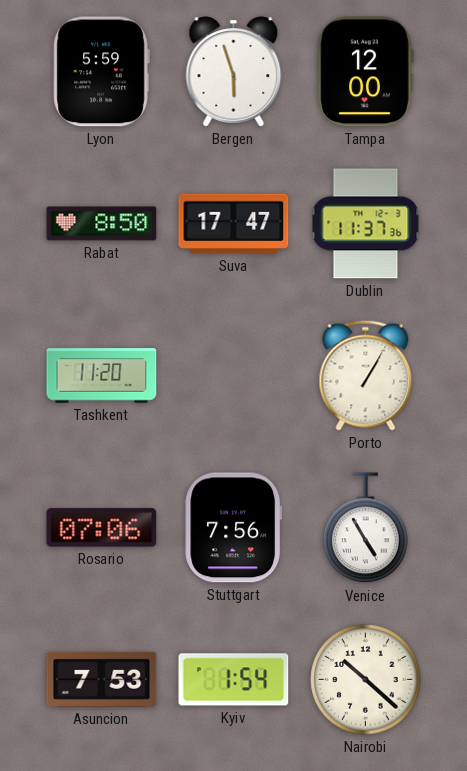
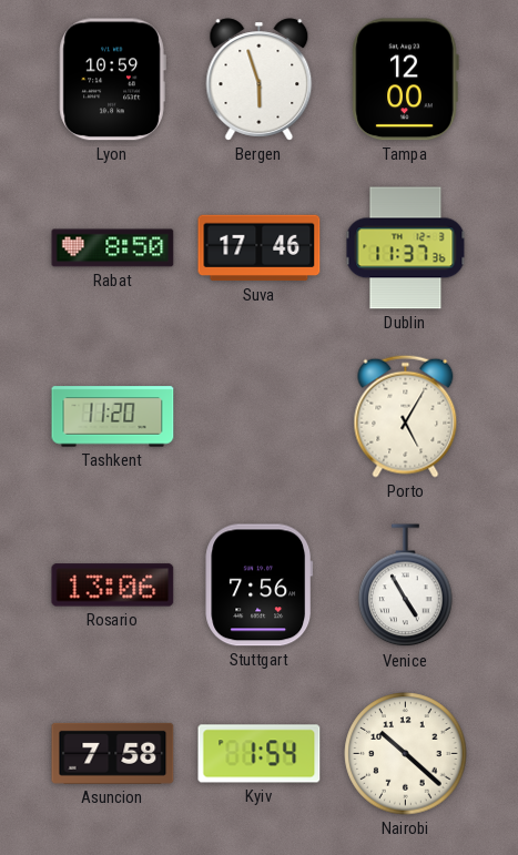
Lyon: 5:59 -> 10:59
Suva: 17:47 -> 17:46
Porto: 1:05 -> 5:05
Rosario: 07:06 -> 13:06
Asuncion: 7:53 -> 7:58
